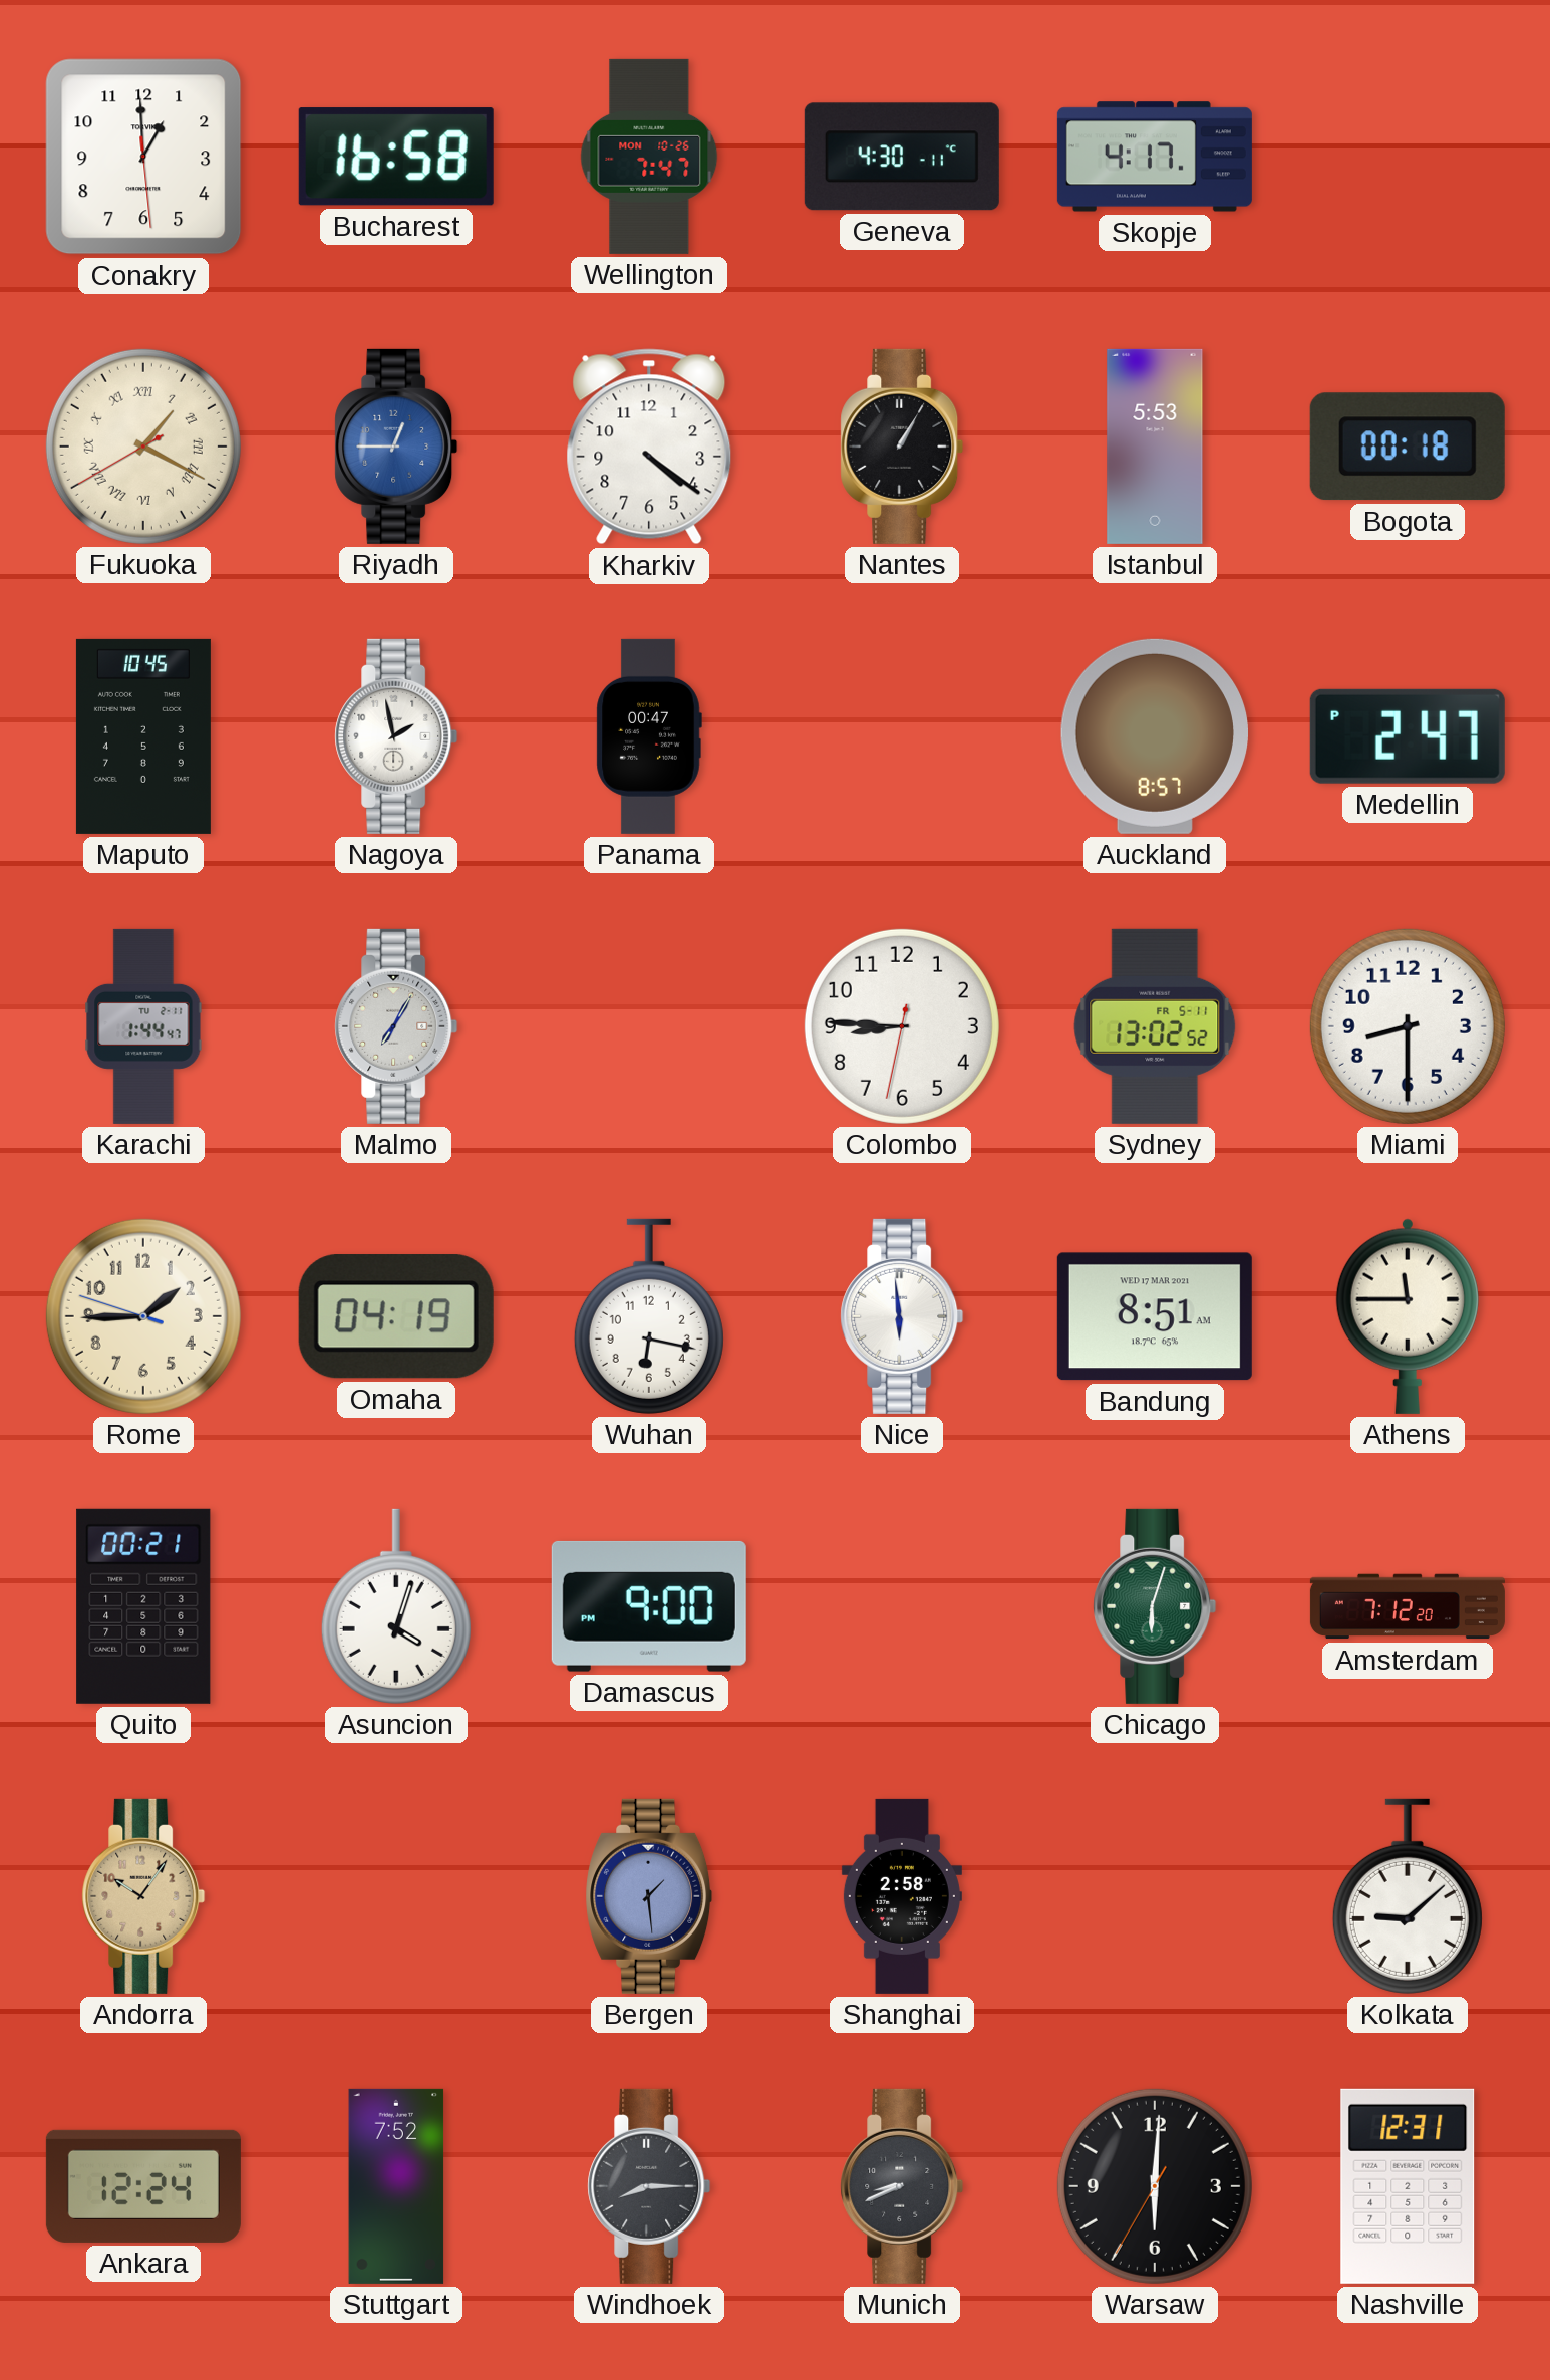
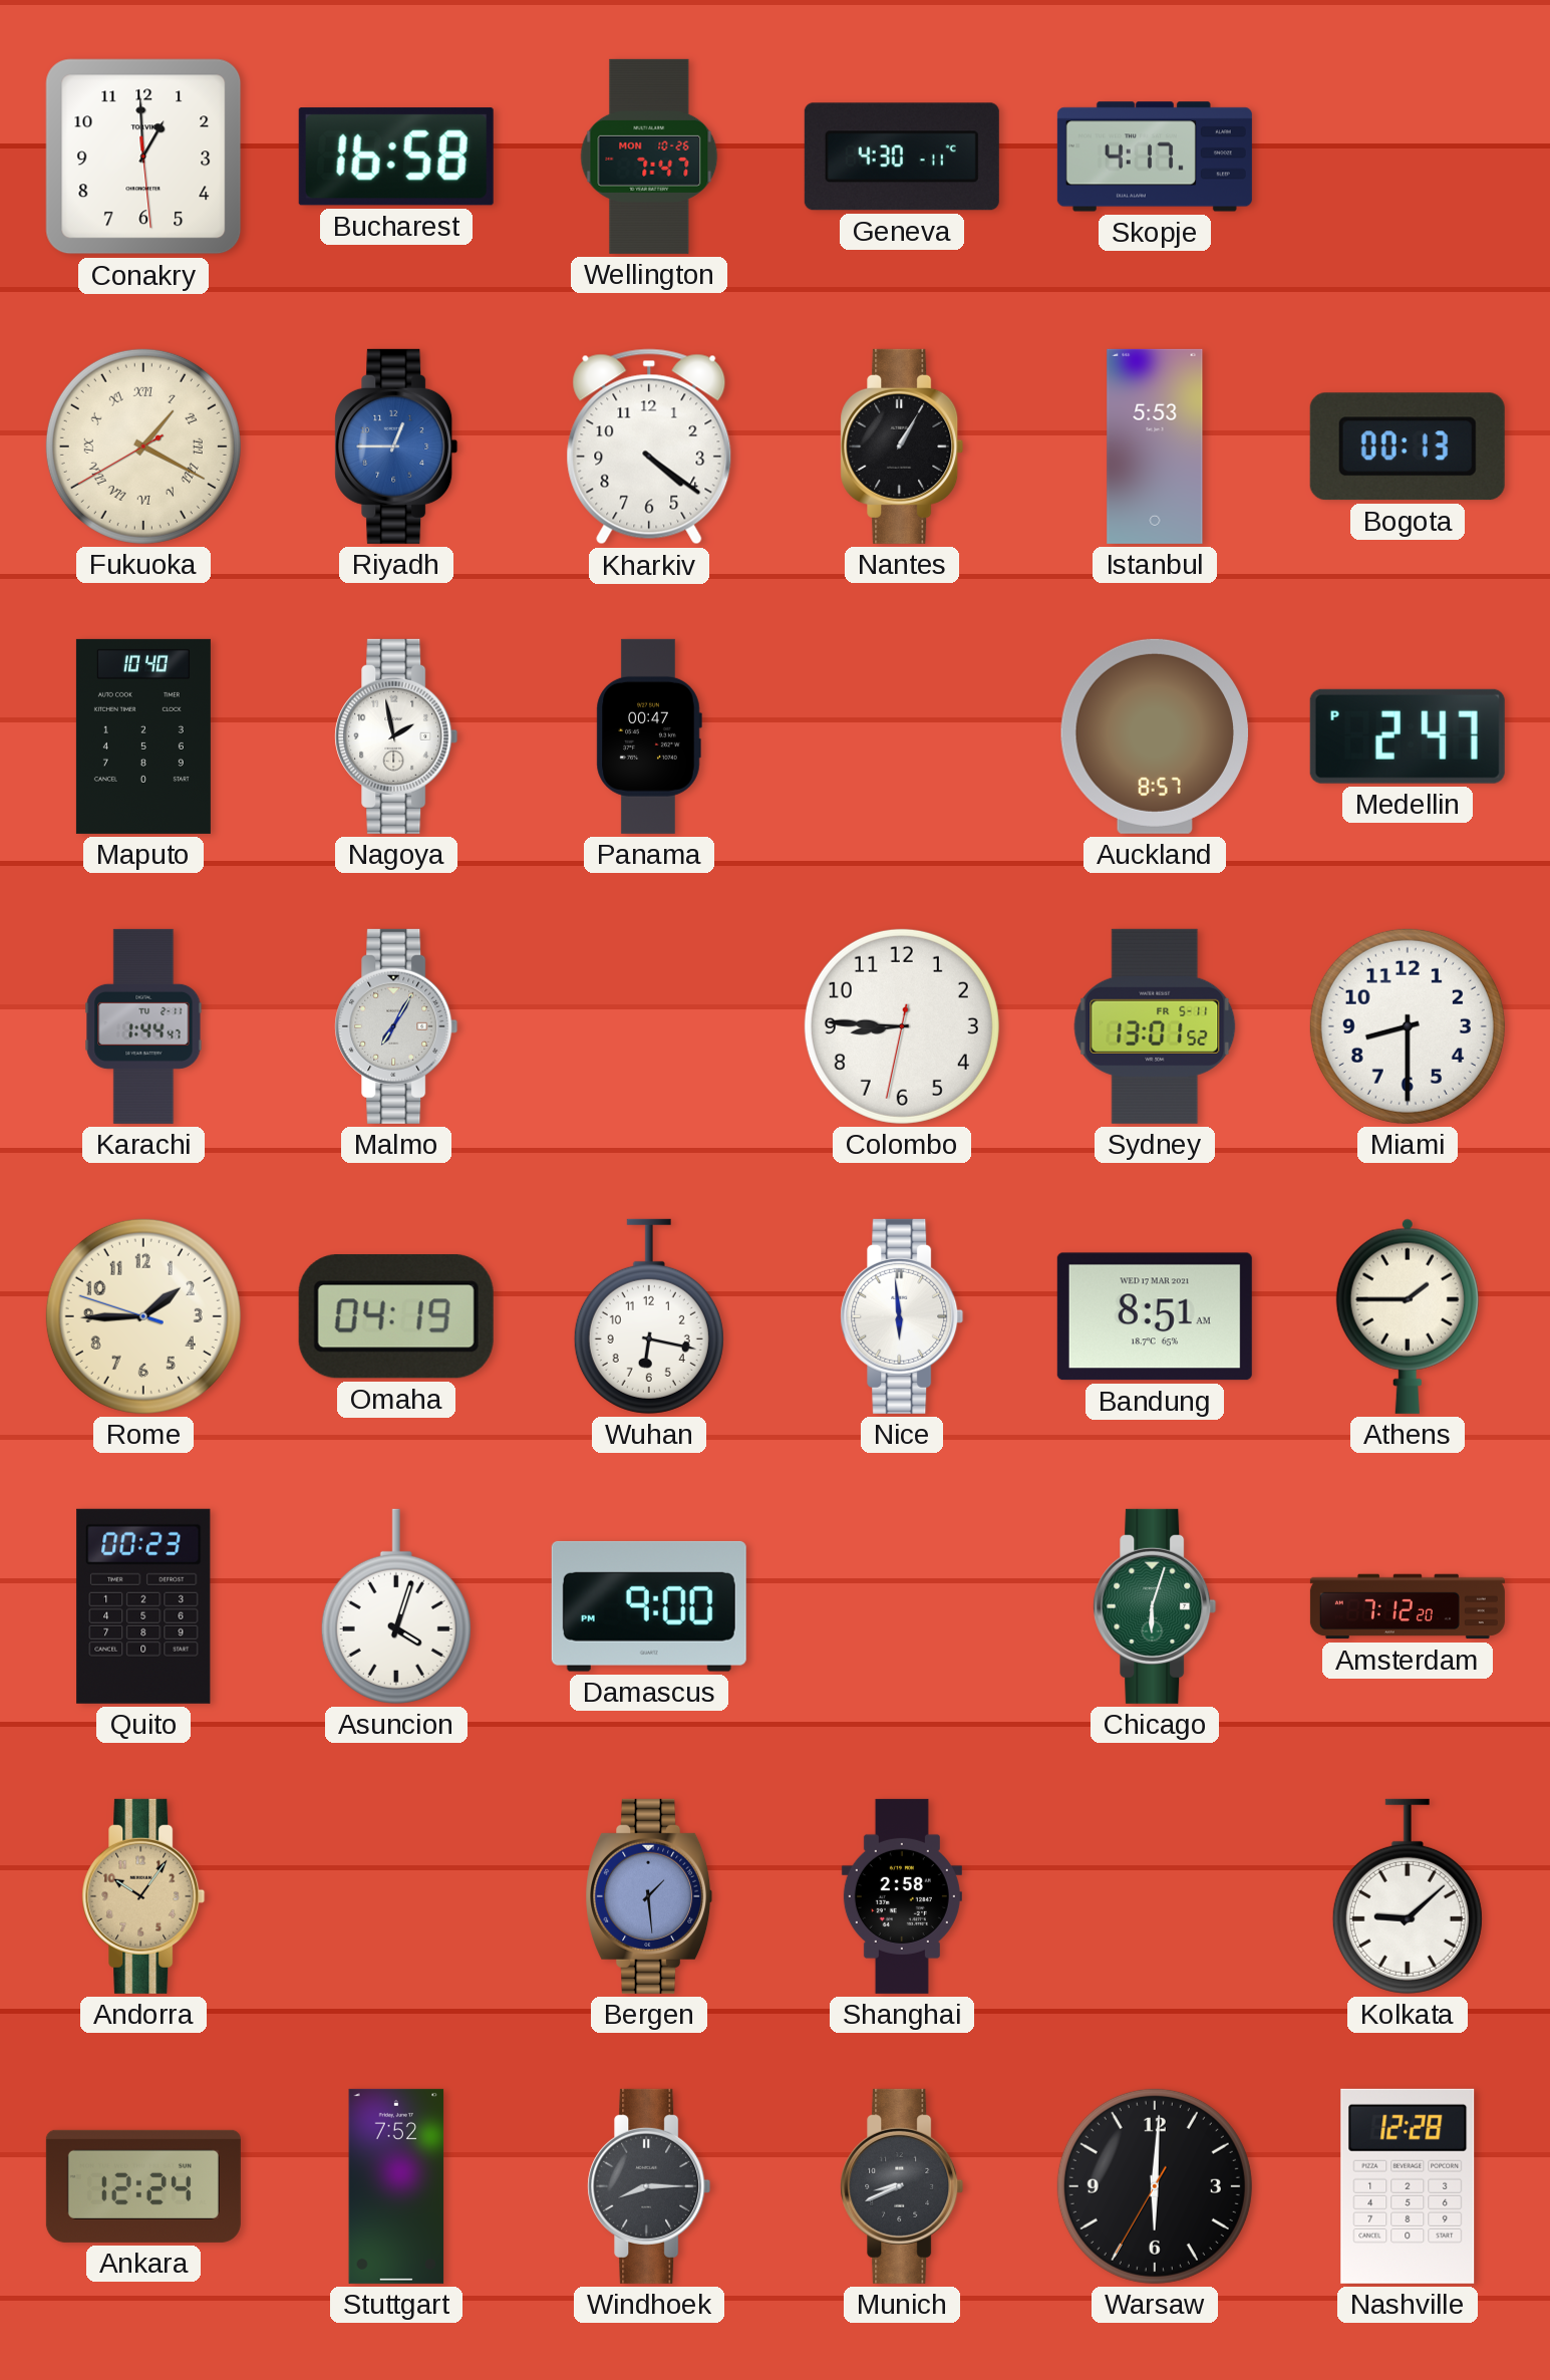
Bogota: 00:18 -> 00:13
Maputo: 10:45 -> 10:40
Sydney: 13:02 -> 13:01
Athens: 11:45 -> 1:45
Quito: 00:21 -> 00:23
Nashville: 12:31 -> 12:28
